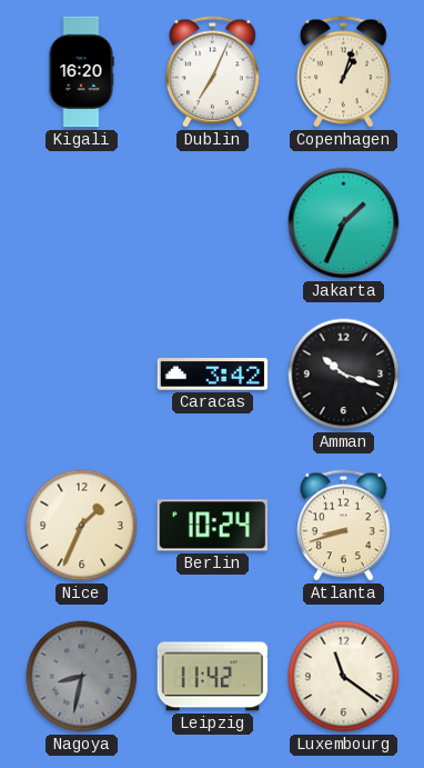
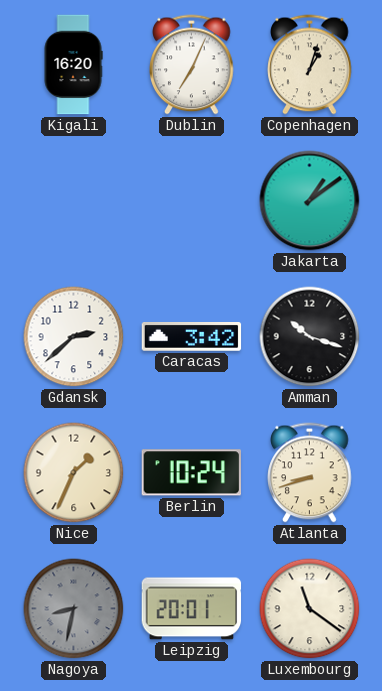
Jakarta: 1:34 -> 1:09
Gdansk: none -> 2:38
Leipzig: 11:42 -> 20:01
